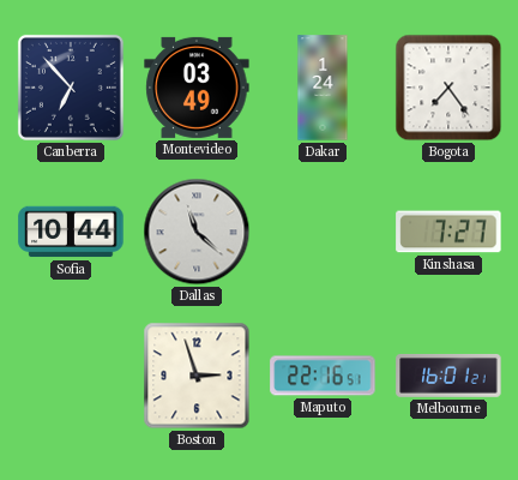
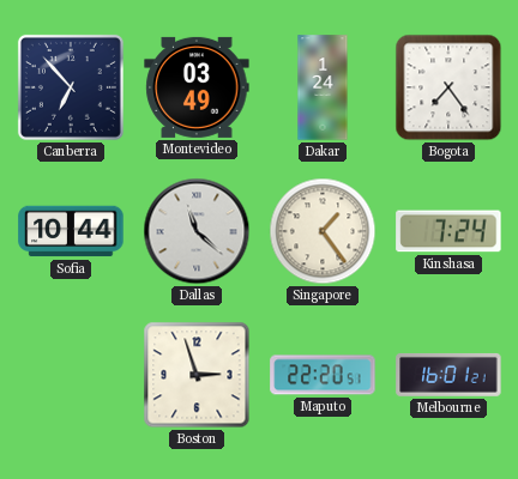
Singapore: none -> 1:24
Kinshasa: 7:27 -> 7:24
Maputo: 22:16 -> 22:20
